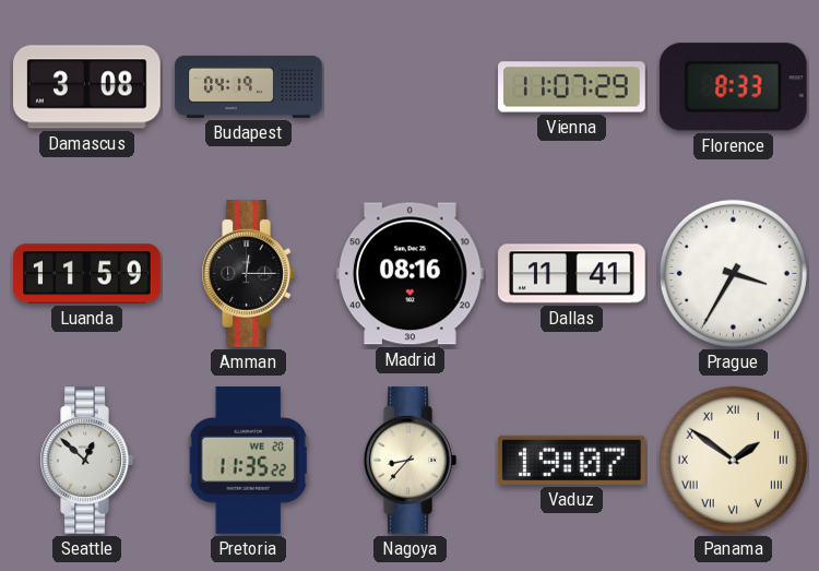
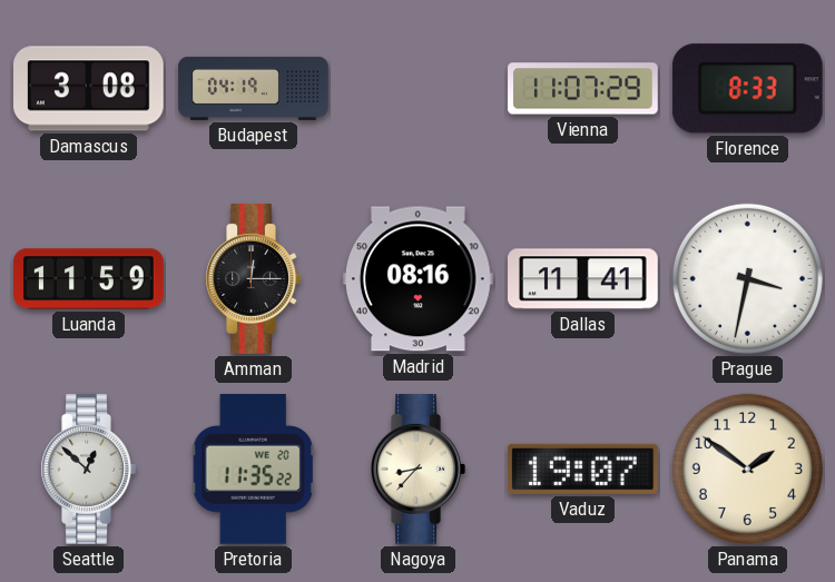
Prague: 3:35 -> 3:32
Panama numerals: Roman -> Arabic
